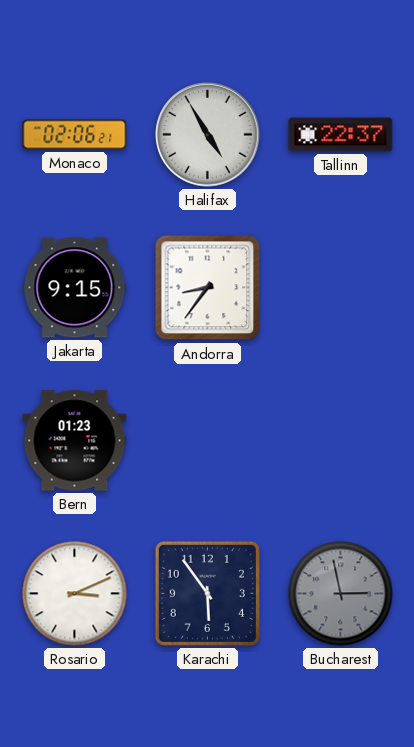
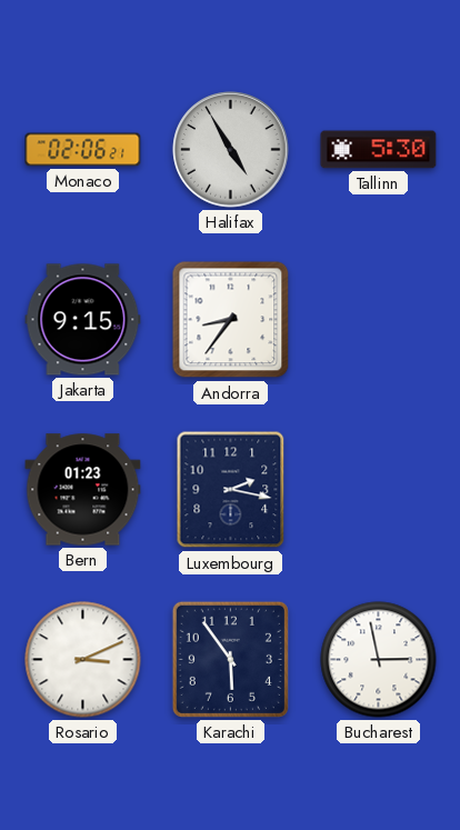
Tallinn: 22:37 -> 5:30
Luxembourg: none -> 2:17
Bucharest dial: grey -> white
